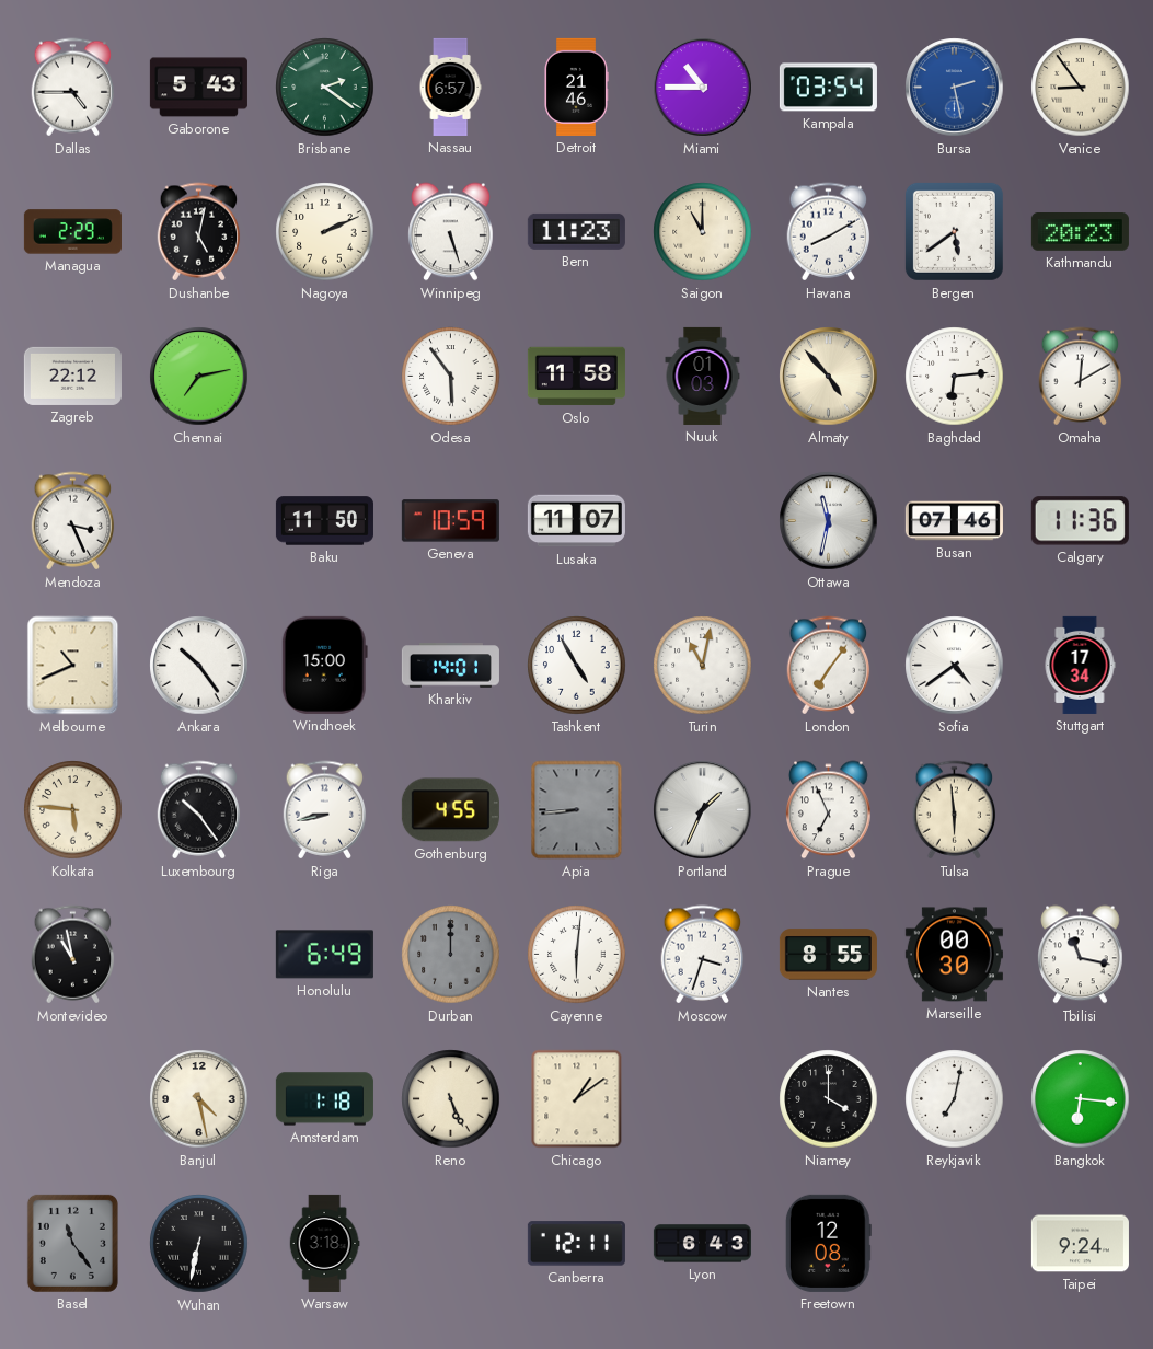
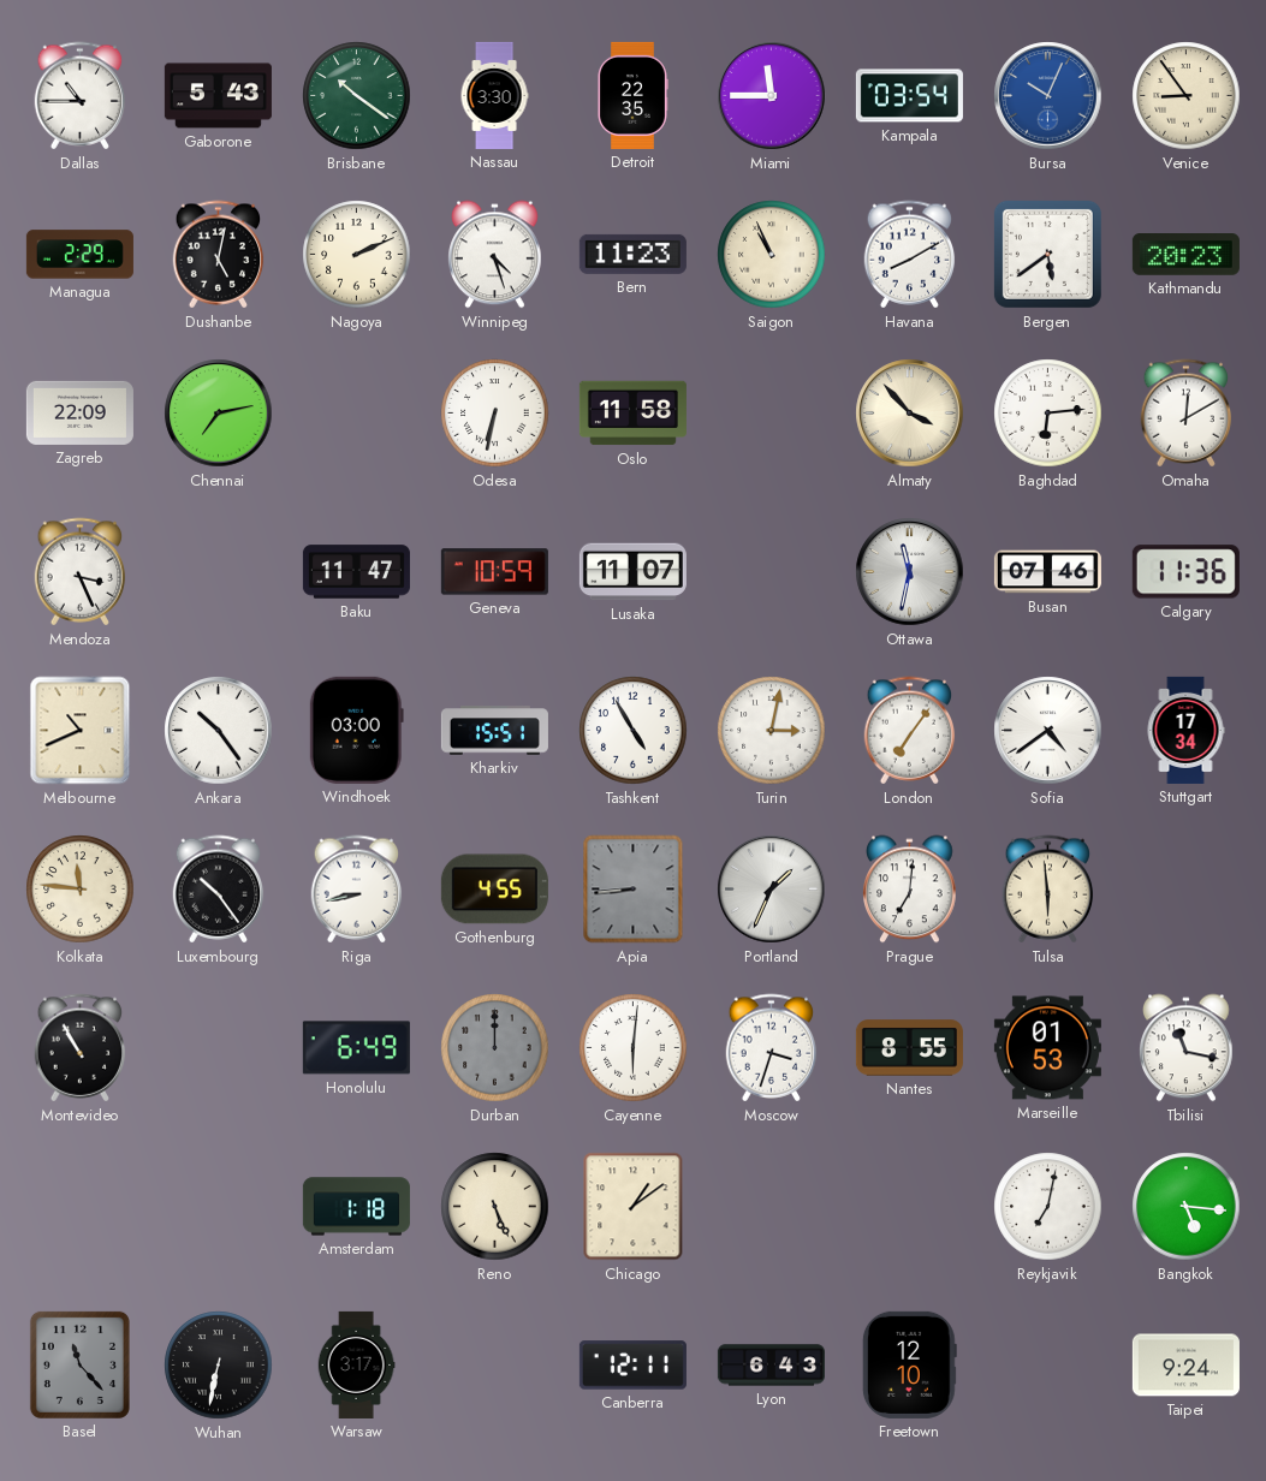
Dallas: 4:45 -> 10:45
Brisbane: 2:21 -> 10:21
Nassau: 6:57 -> 3:30
Detroit: 21:46 -> 22:35
Miami: 10:45 -> 11:45
Bursa: 2:28 -> 10:04
Winnipeg: 5:27 -> 4:27
Saigon: 11:00 -> 10:56
Zagreb: 22:12 -> 22:09
Odesa: 5:54 -> 6:32
Nuuk: 01:03 -> none
Almaty: 4:53 -> 3:53
Baku: 11:50 -> 11:47
Windhoek: 15:00 -> 03:00
Kharkiv: 14:01 -> 15:51
Turin: 11:02 -> 3:02
Kolkata: 5:46 -> 11:46
Prague: 6:56 -> 7:01
Montevideo: 10:58 -> 10:55
Marseille: 00:30 -> 01:53
Banjul: 4:28 -> none
Niamey: 4:00 -> none
Bangkok: 6:16 -> 5:16
Basel: 11:24 -> 11:23
Warsaw: 3:18 -> 3:17
Freetown: 12:08 -> 12:10
